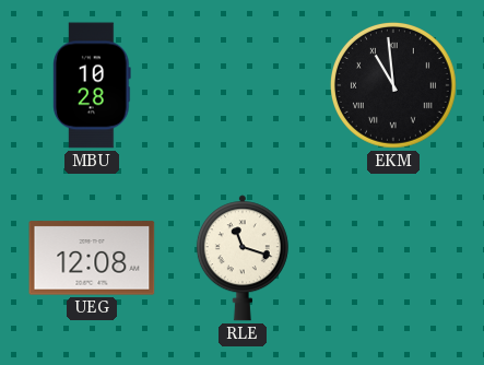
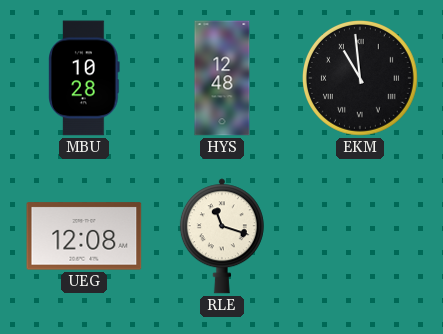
HYS: none -> 12:48
